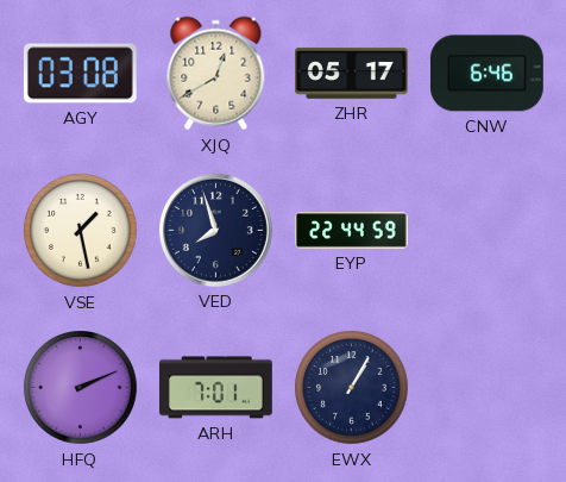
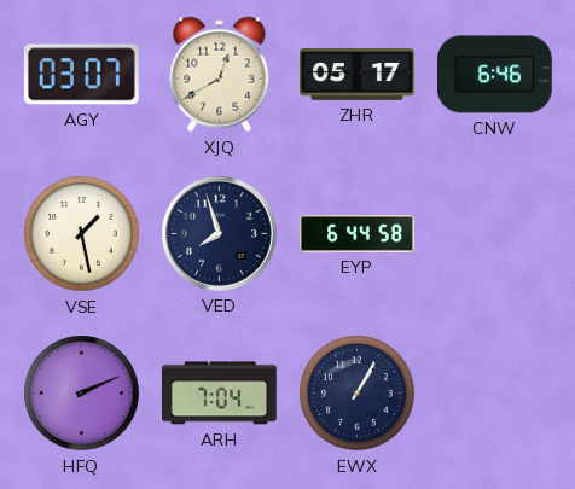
AGY: 03:08 -> 03:07
EYP: 22:44 -> 6:44
ARH: 7:01 -> 7:04
